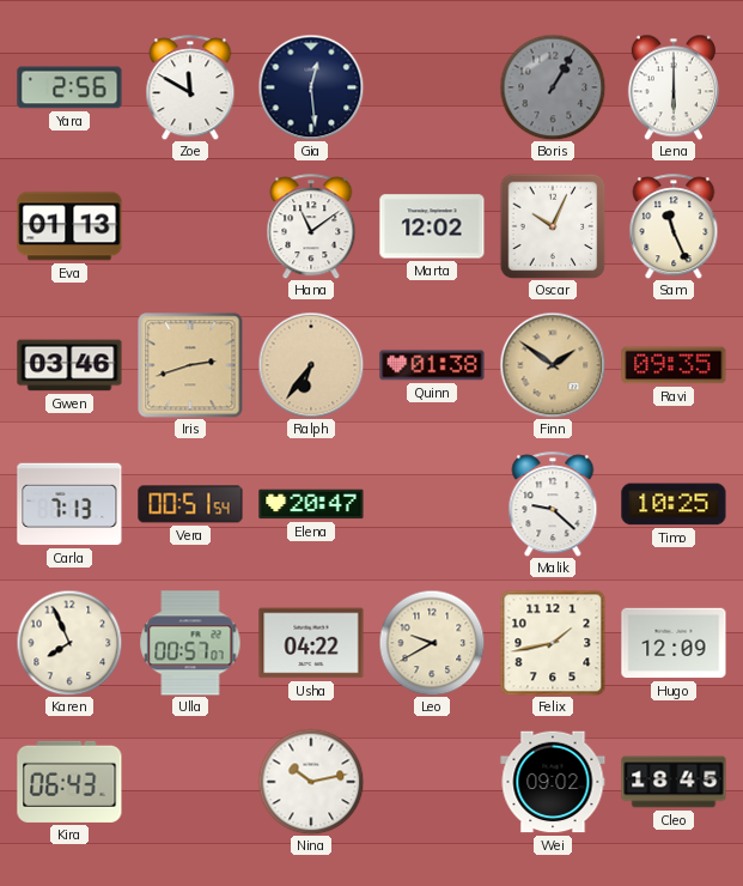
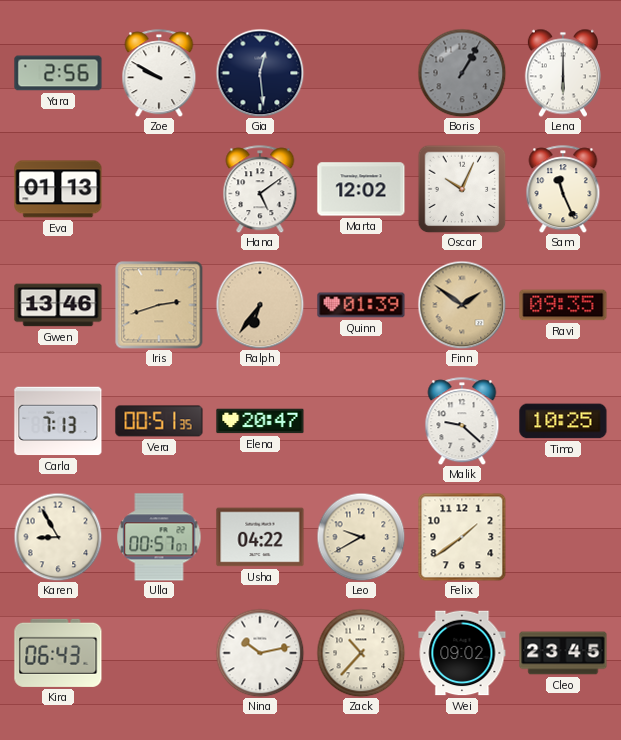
Zoe: 11:50 -> 9:50
Hana: 11:09 -> 5:09
Gwen: 03:46 -> 13:46
Quinn: 01:38 -> 01:39
Vera: 00:51:54 -> 00:51:35
Karen: 7:56 -> 8:55
Felix: 1:43 -> 1:39
Hugo: 12:09 -> none
Zack: none -> 10:37
Cleo: 18:45 -> 23:45
